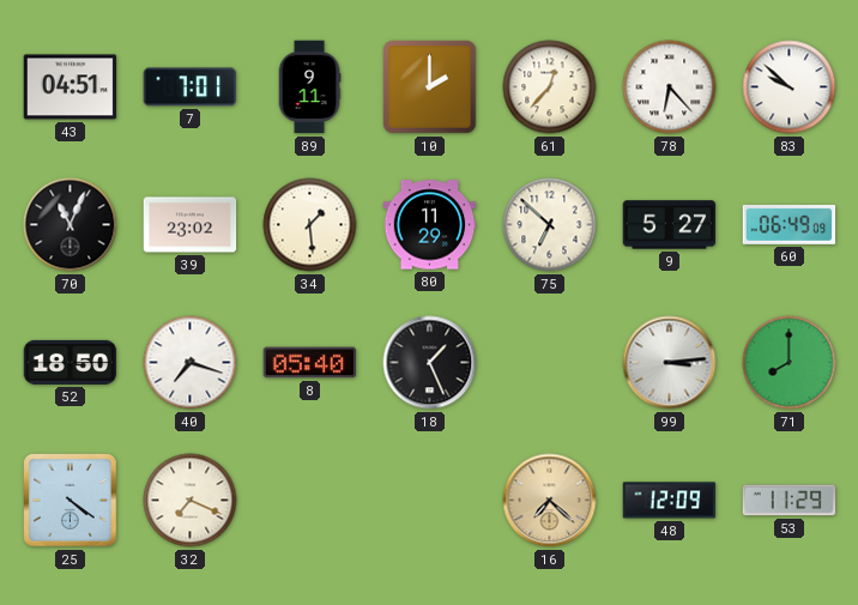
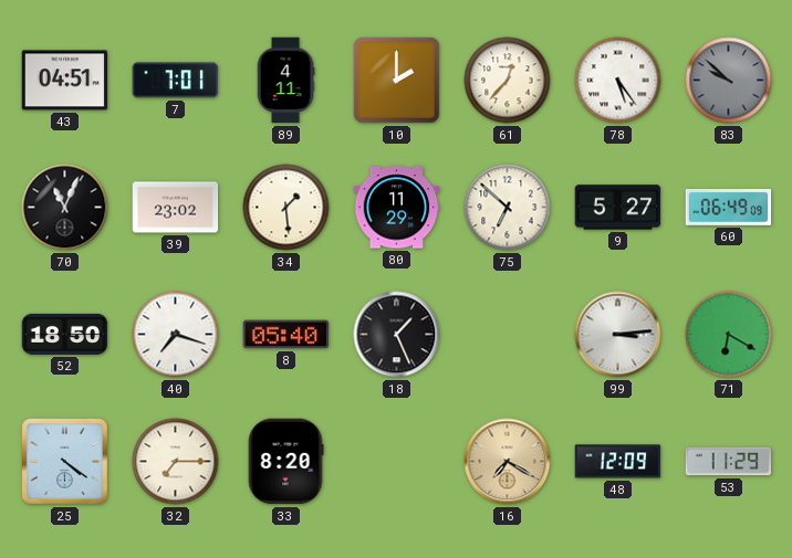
89: 9:11 -> 4:11
78: 6:23 -> 5:24
83 dial: white -> grey
71: 8:00 -> 6:20
32: 7:19 -> 7:15
33: none -> 8:20
16: 7:22 -> 7:20
